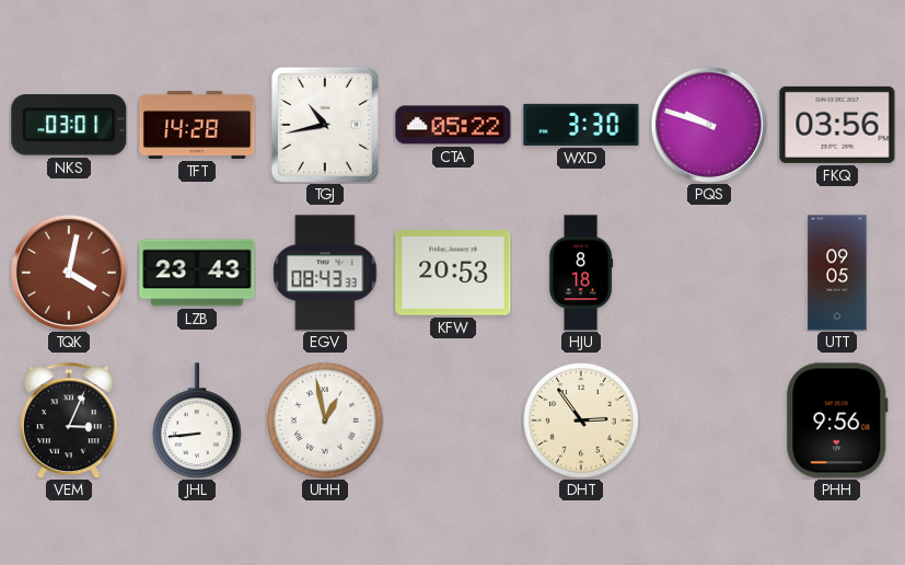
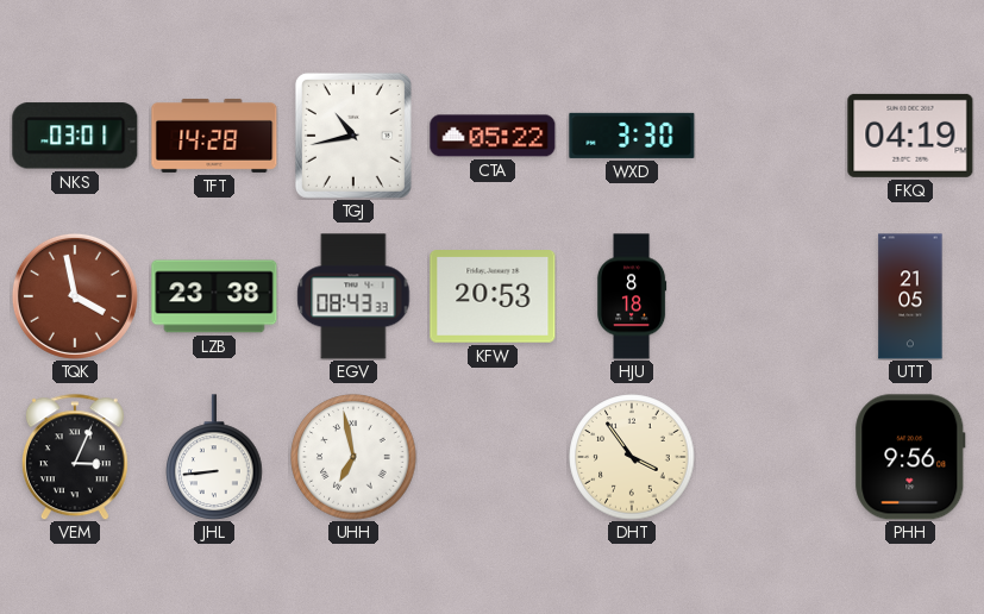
PQS: 9:48 -> none
FKQ: 03:56 -> 04:19
TQK: 4:02 -> 3:58
LZB: 23:43 -> 23:38
UTT: 09:05 -> 21:05
UHH: 12:58 -> 6:58
DHT: 2:54 -> 3:54
